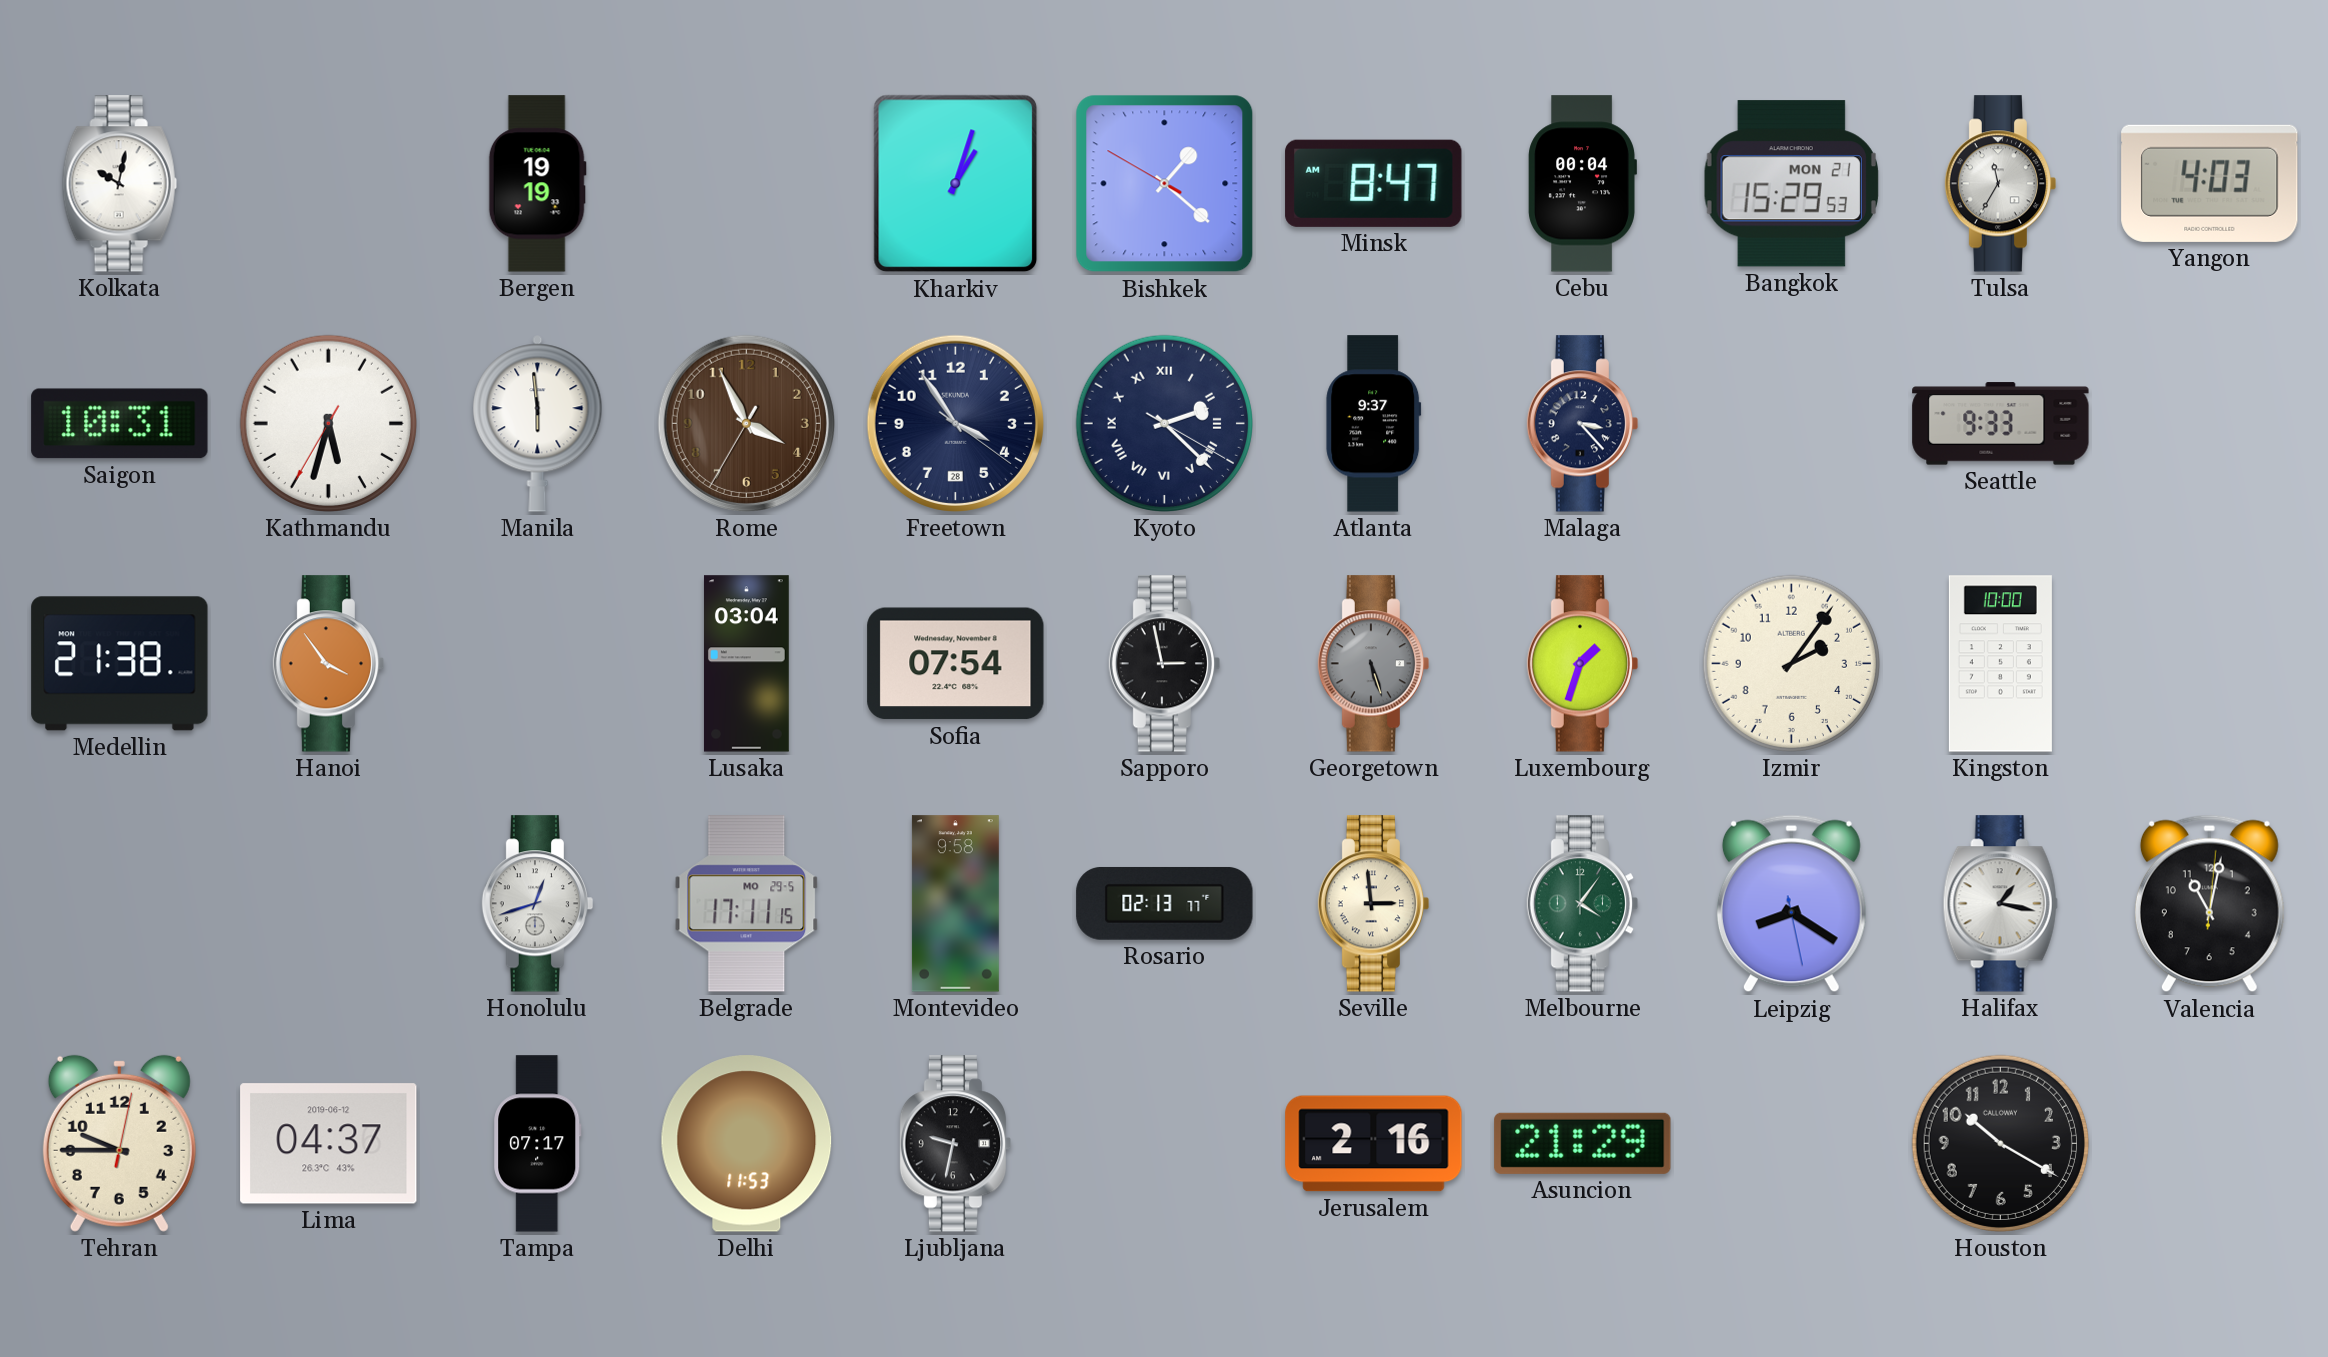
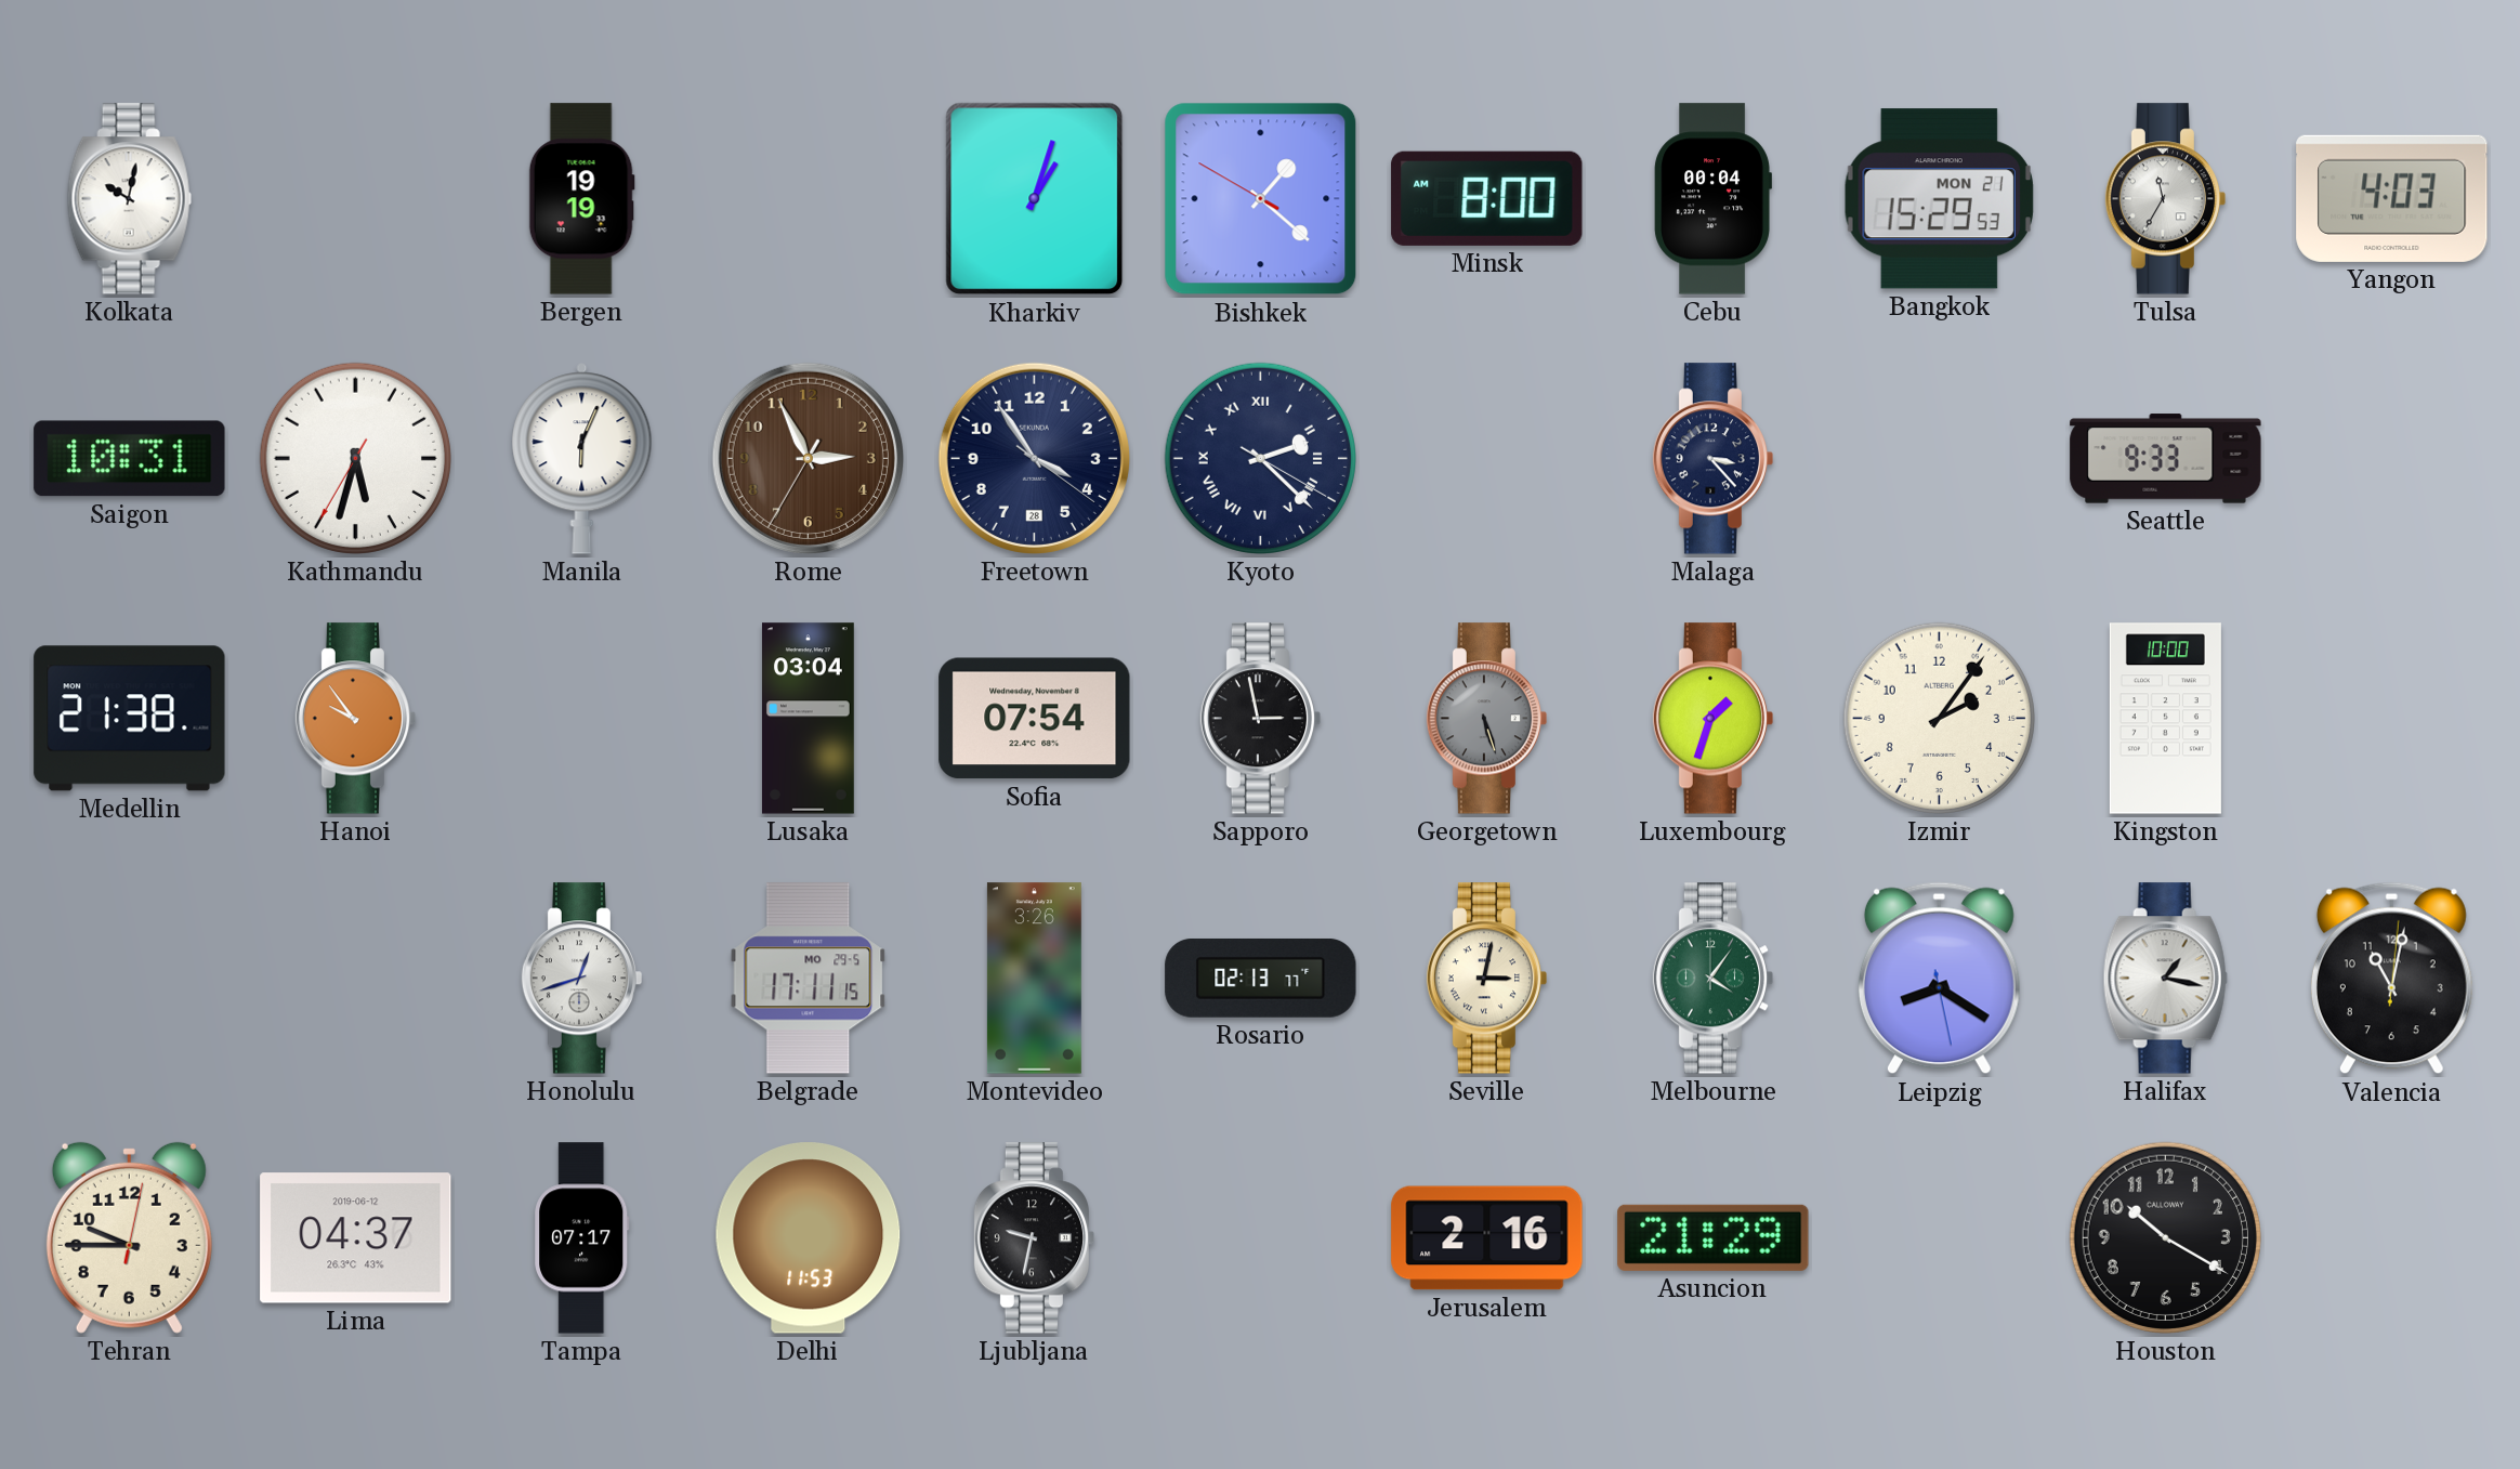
Minsk: 8:47 -> 8:00
Manila: 5:59 -> 6:04
Rome: 3:55 -> 2:55
Atlanta: 9:37 -> none
Hanoi: 3:54 -> 9:54
Montevideo: 9:58 -> 3:26
Seville: 2:59 -> 3:02
